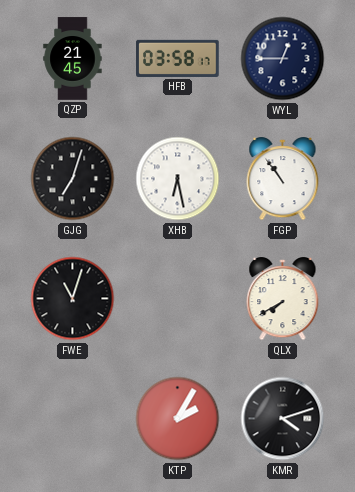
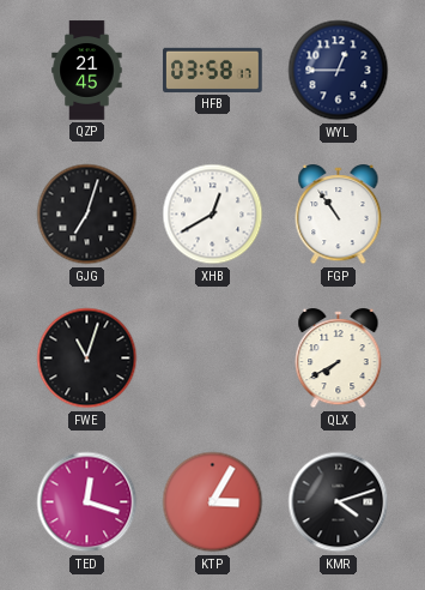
XHB: 6:28 -> 12:40
TED: none -> 12:18
KTP: 2:05 -> 3:05
